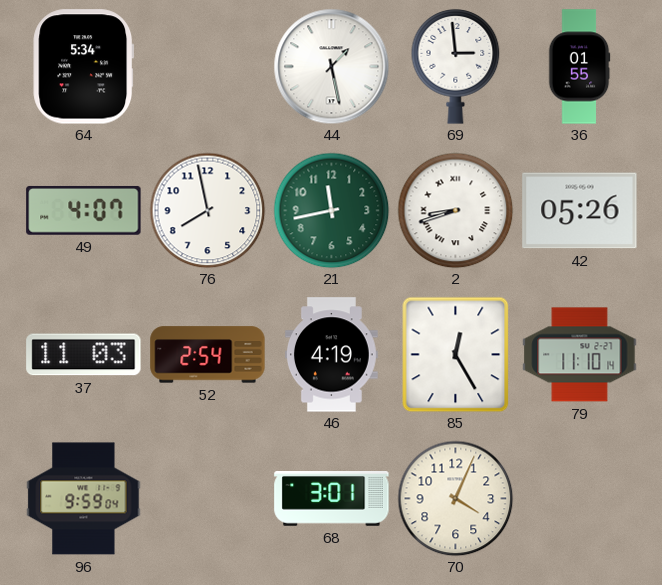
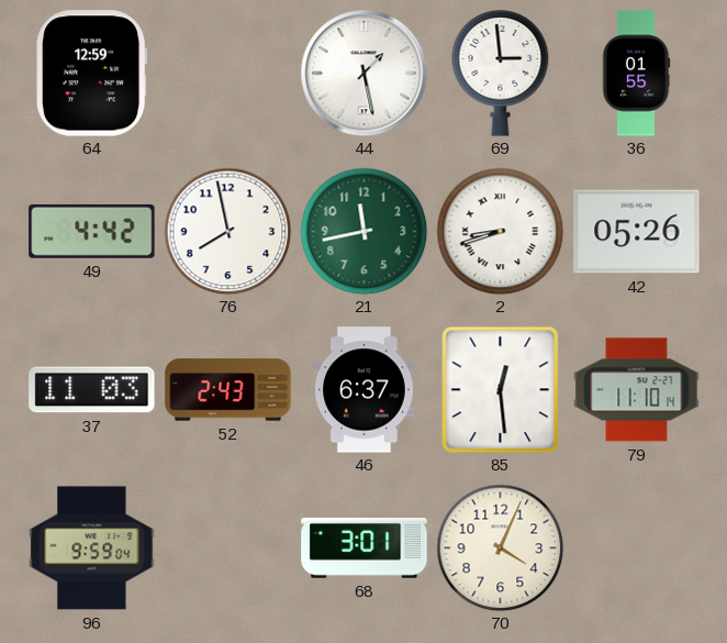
64: 5:34 -> 12:59
49: 4:07 -> 4:42
52: 2:54 -> 2:43
46: 4:19 -> 6:37
85: 12:25 -> 12:29
